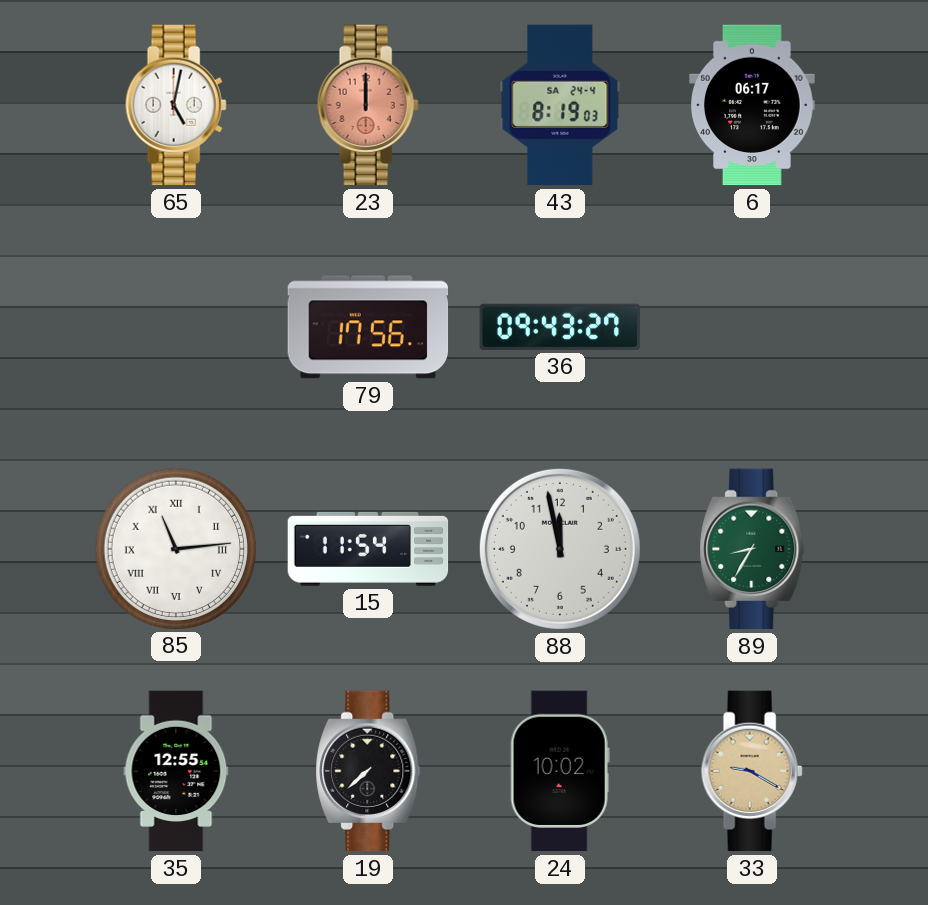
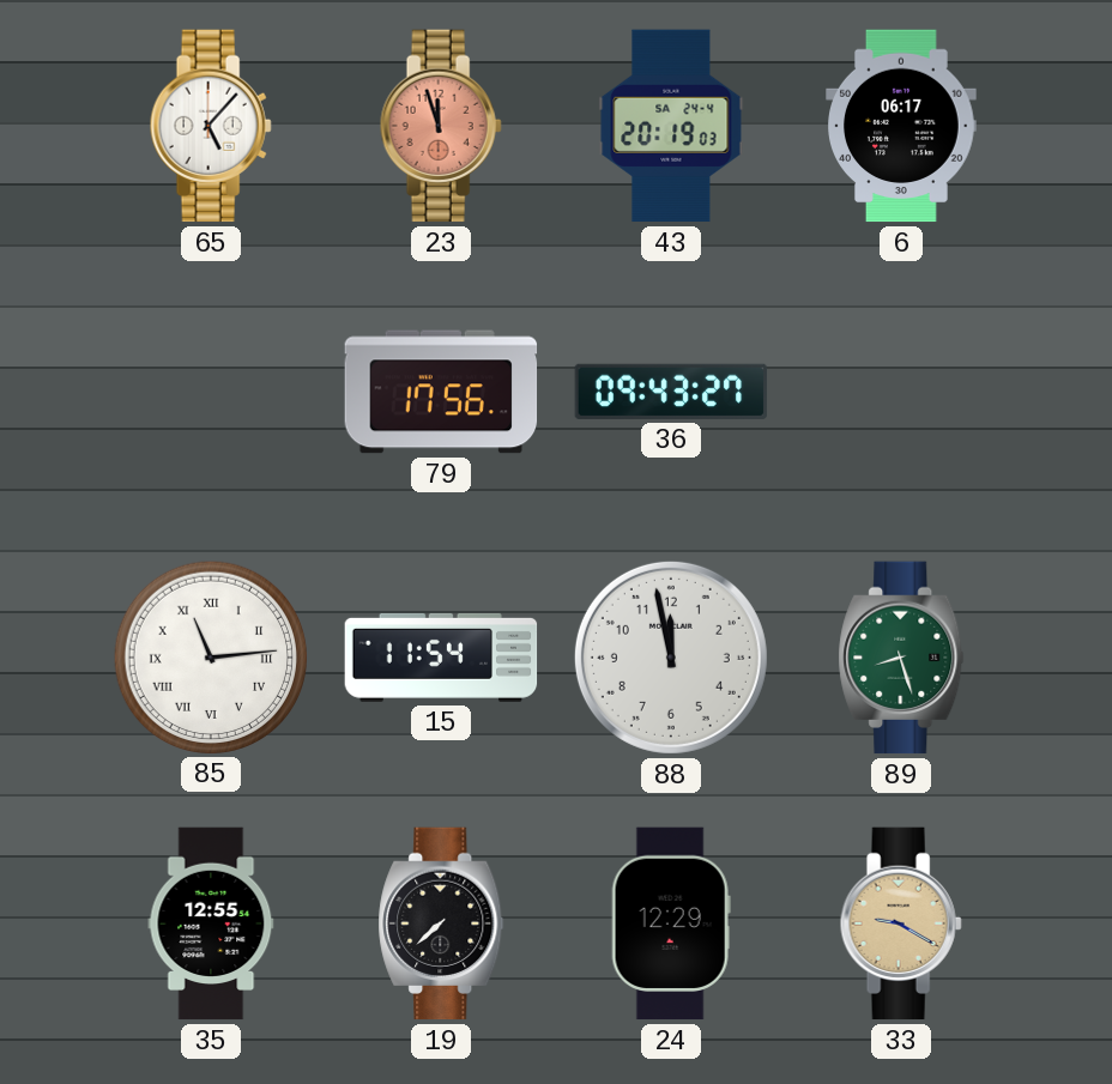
65: 5:02 -> 5:07
23: 12:00 -> 11:57
43: 8:19 -> 20:19
89: 8:35 -> 8:27
24: 10:02 -> 12:29
